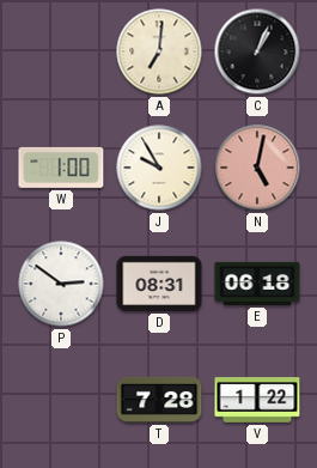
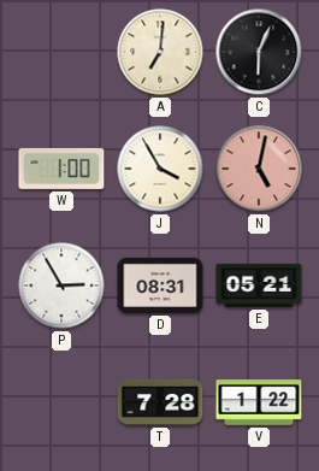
C: 1:04 -> 6:04
J: 9:55 -> 3:55
P: 2:51 -> 2:55
E: 06:18 -> 05:21
